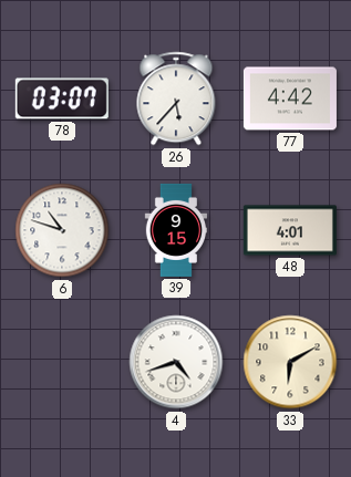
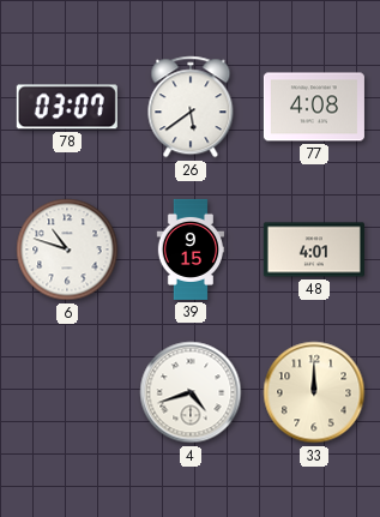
26: 5:37 -> 5:39
77: 4:42 -> 4:08
33: 6:10 -> 12:00
